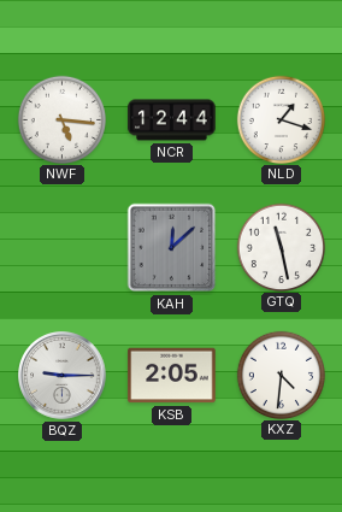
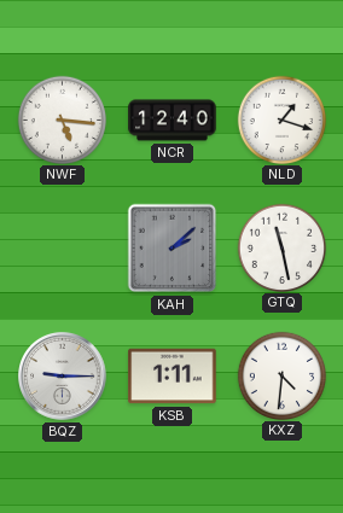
NCR: 12:44 -> 12:40
KAH: 12:08 -> 2:08
KSB: 2:05 -> 1:11
